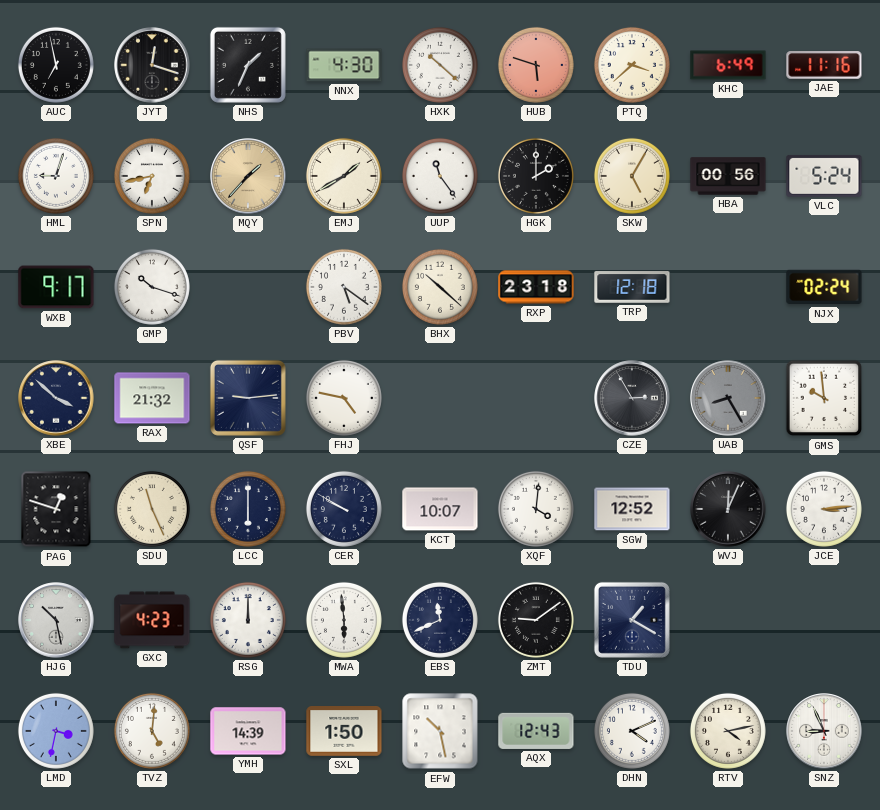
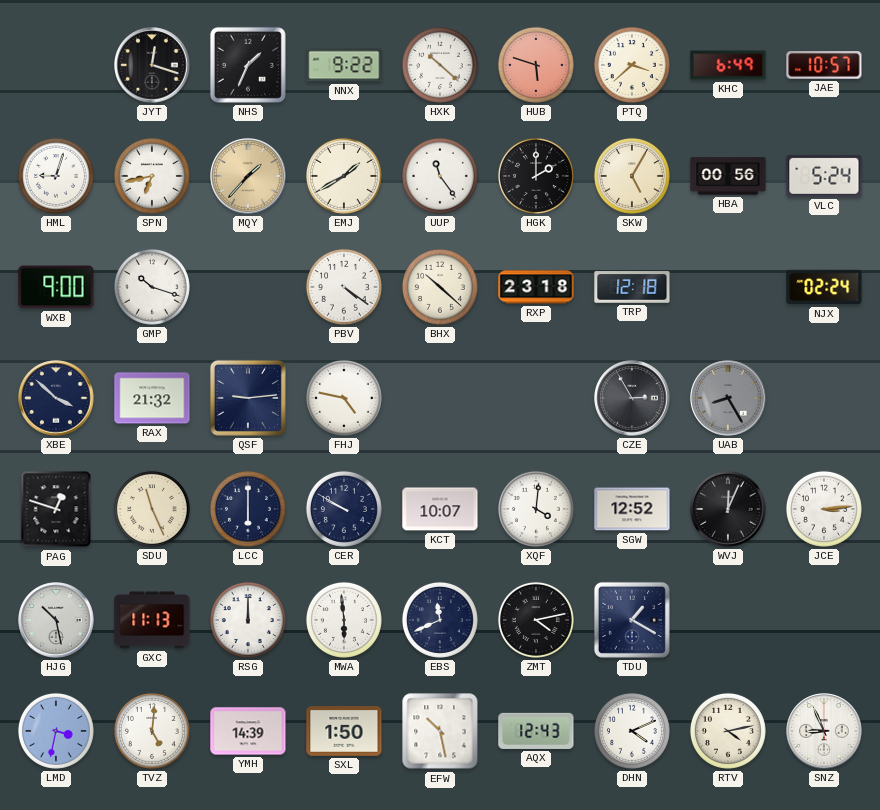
AUC: 6:58 -> none
NNX: 4:30 -> 9:22
JAE: 11:16 -> 10:57
WXB: 9:17 -> 9:00
PBV: 5:21 -> 4:21
GMS: 9:59 -> none
GXC: 4:23 -> 11:13
ZMT: 9:09 -> 4:13
